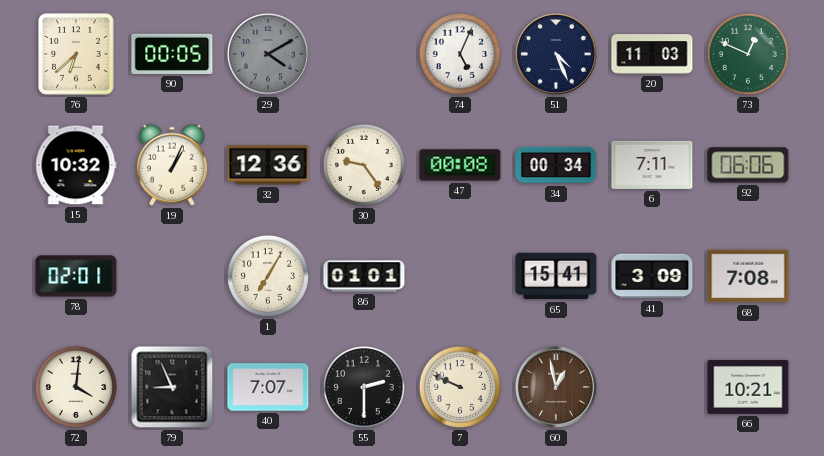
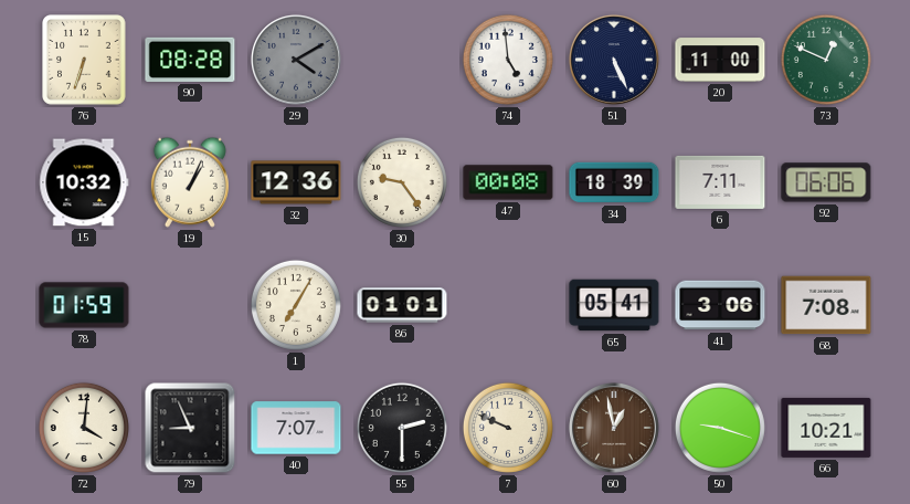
76: 6:38 -> 6:33
90: 00:05 -> 08:28
74: 5:04 -> 4:59
51: 4:26 -> 5:26
20: 11:03 -> 11:00
34: 00:34 -> 18:39
78: 02:01 -> 01:59
65: 15:41 -> 05:41
41: 3:09 -> 3:06
50: none -> 9:18
